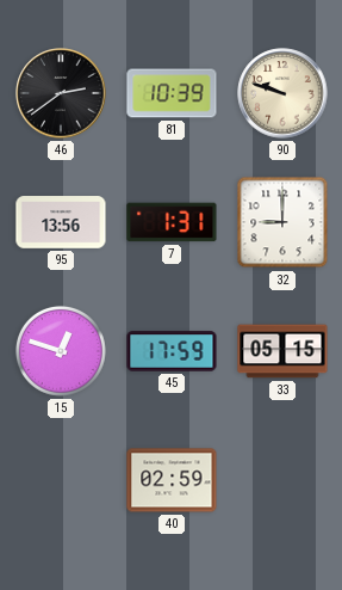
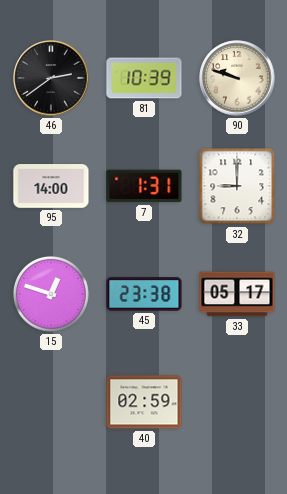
95: 13:56 -> 14:00
45: 17:59 -> 23:38
33: 05:15 -> 05:17
